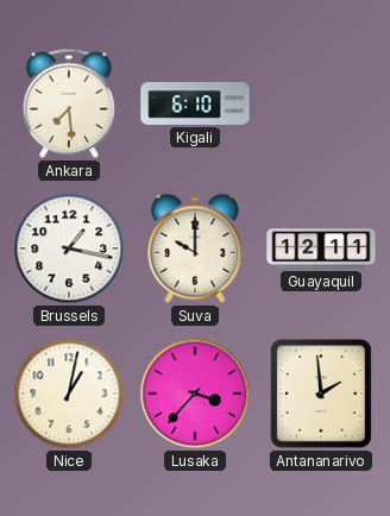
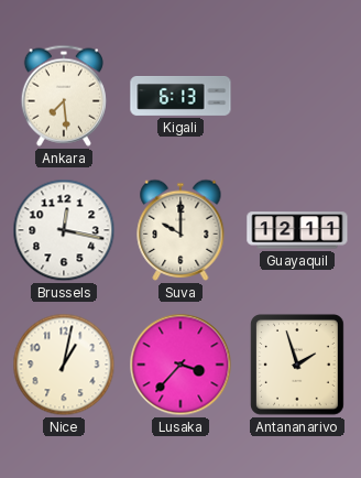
Kigali: 6:10 -> 6:13
Brussels: 1:17 -> 12:17
Antananarivo: 1:59 -> 1:57
